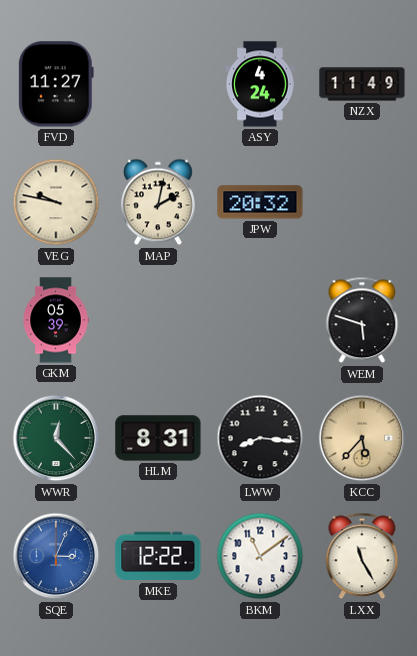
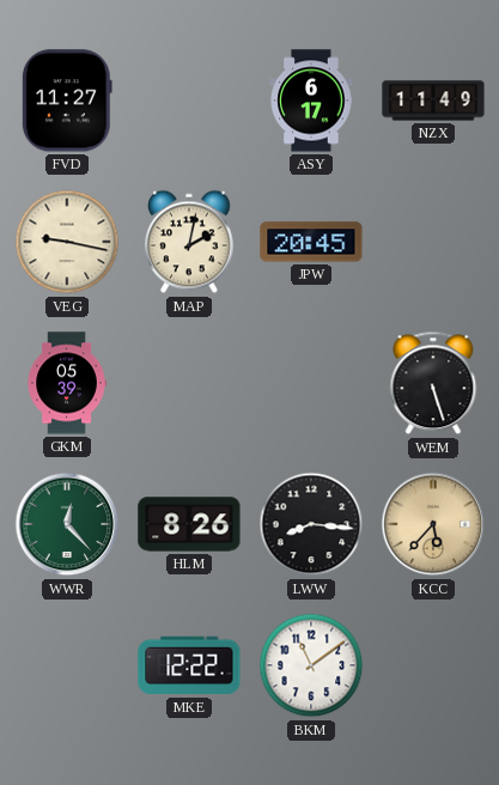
ASY: 4:24 -> 6:17
VEG: 9:47 -> 9:17
JPW: 20:32 -> 20:45
WEM: 5:48 -> 5:27
HLM: 8:31 -> 8:26
SQE: 3:04 -> none
LXX: 11:25 -> none
